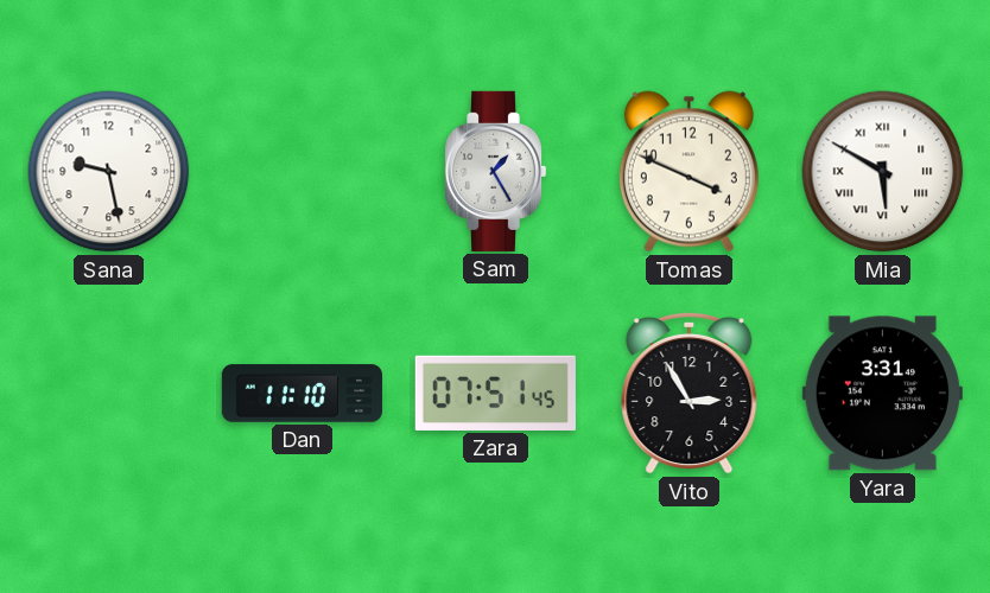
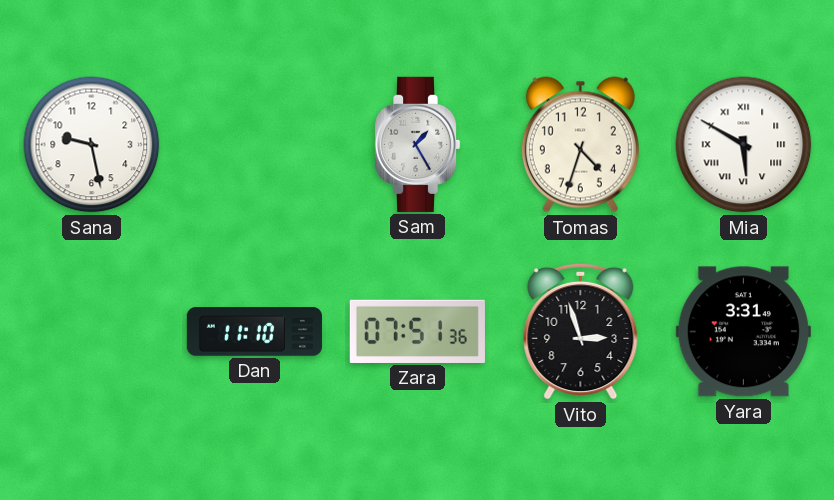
Tomas: 3:49 -> 4:33
Zara: 07:51:45 -> 07:51:36
Vito: 2:55 -> 2:57
